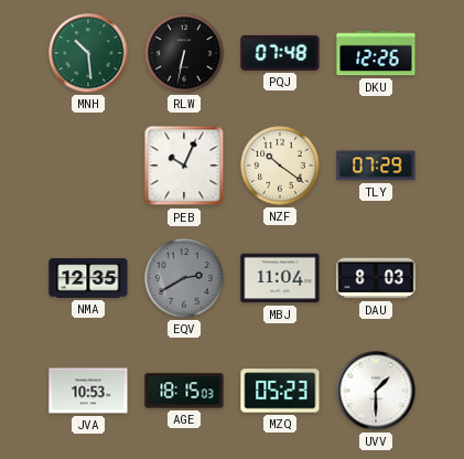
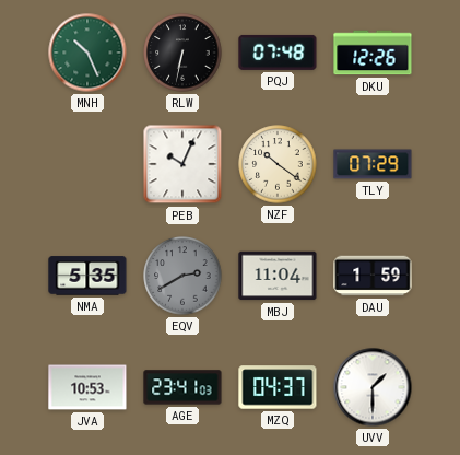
MNH: 10:29 -> 10:26
NMA: 12:35 -> 5:35
DAU: 8:03 -> 1:59
AGE: 18:15 -> 23:41
MZQ: 05:23 -> 04:37
